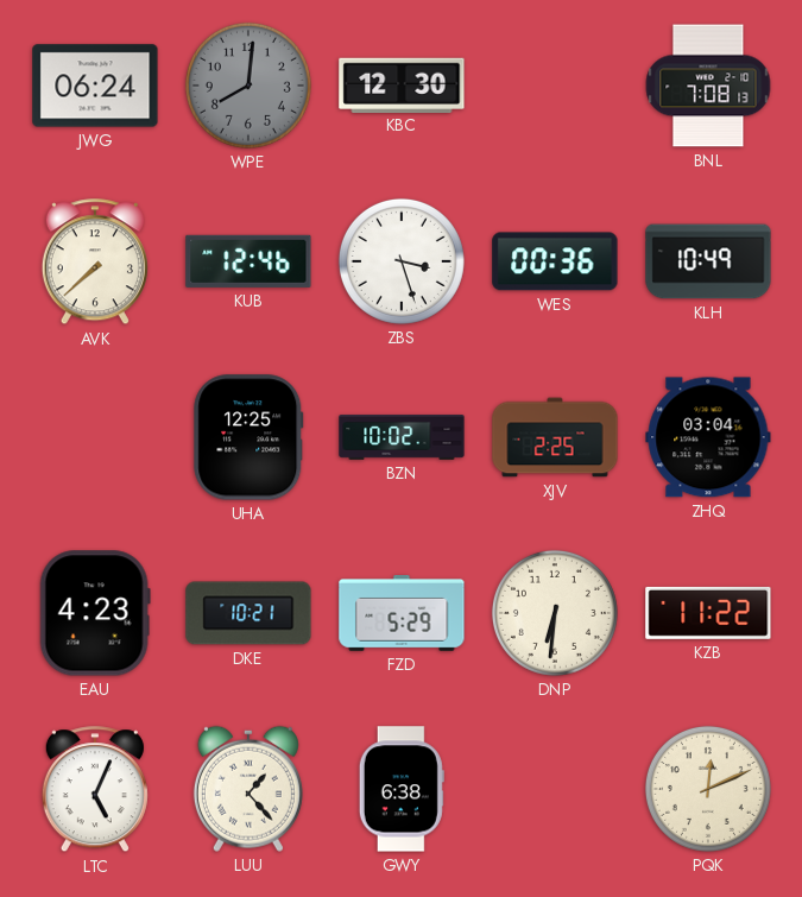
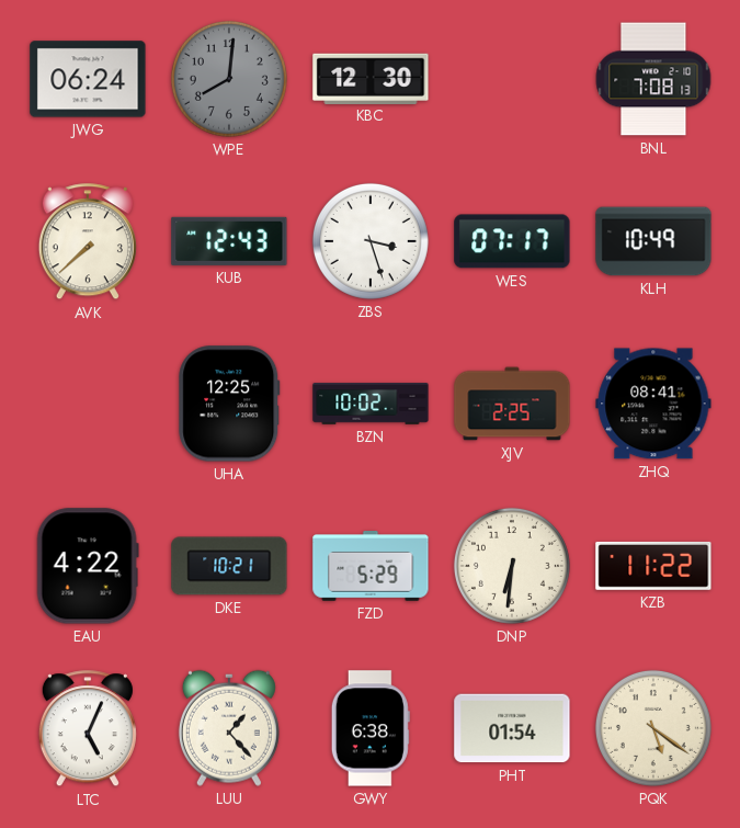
KUB: 12:46 -> 12:43
WES: 00:36 -> 07:17
ZHQ: 03:04 -> 08:41
EAU: 4:23 -> 4:22
PHT: none -> 01:54
PQK: 12:11 -> 5:21
